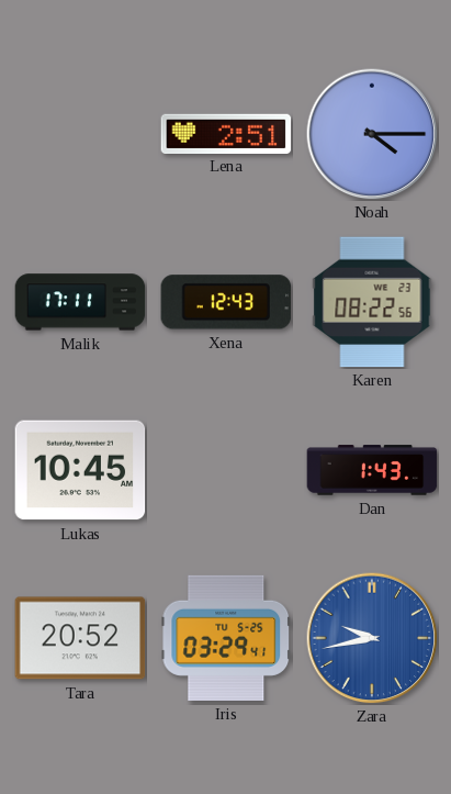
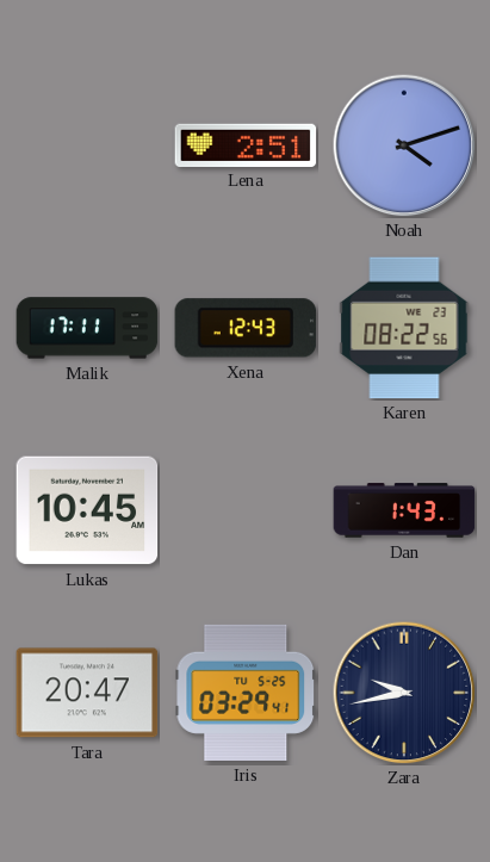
Noah: 4:15 -> 4:12
Tara: 20:52 -> 20:47
Zara dial: blue -> navy
